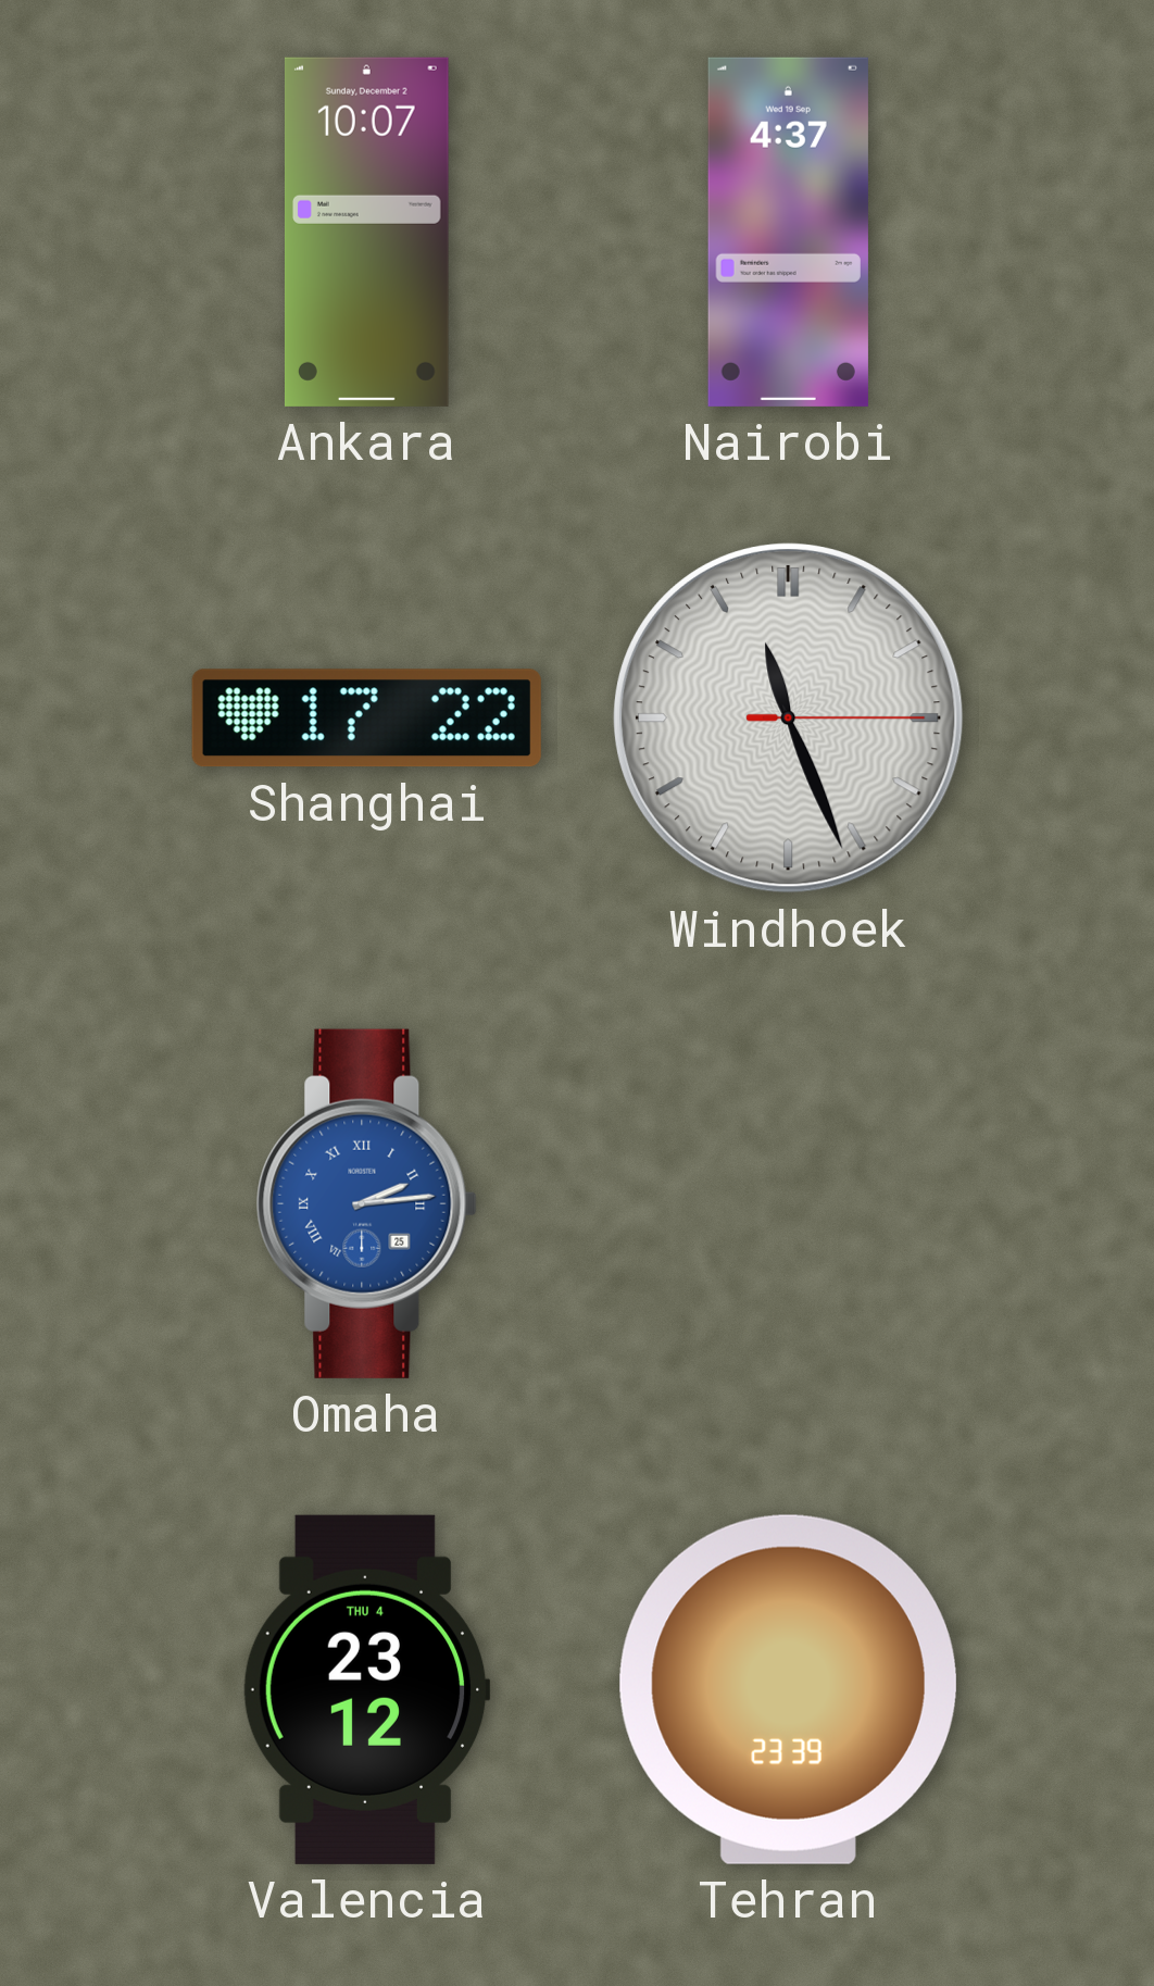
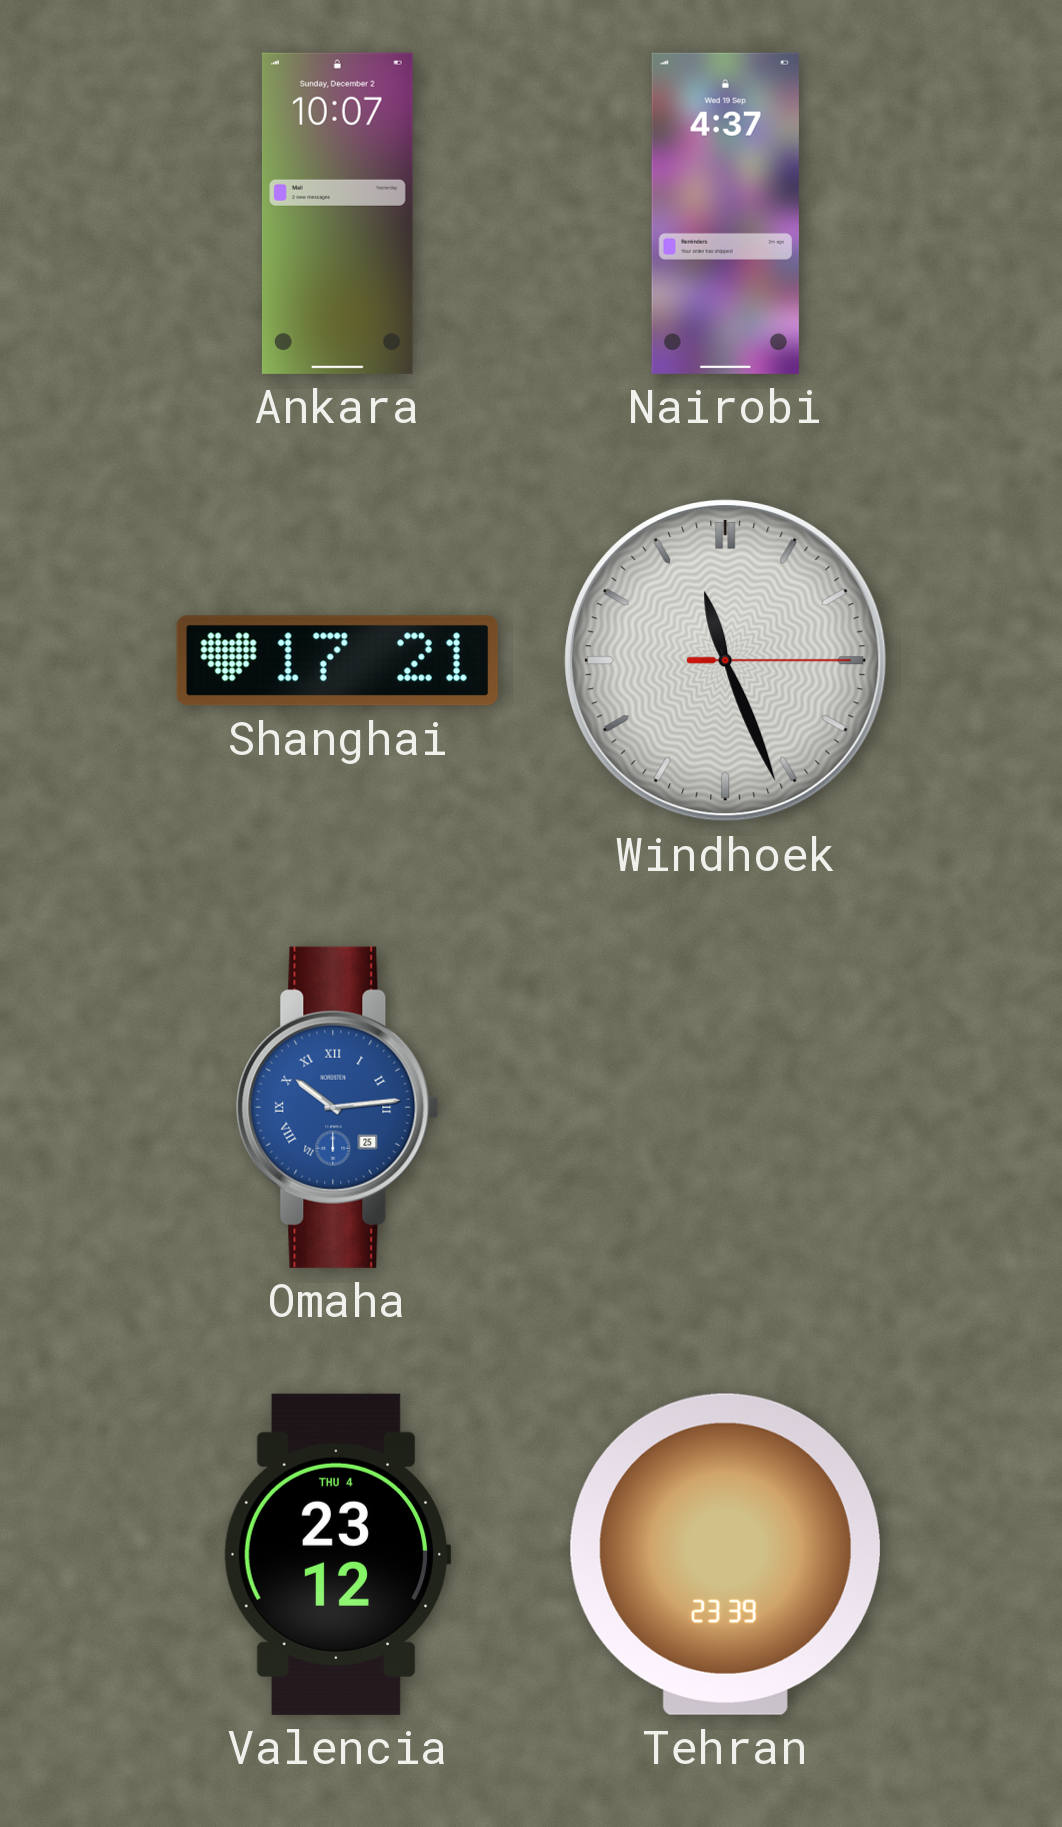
Shanghai: 17:22 -> 17:21
Omaha: 2:14 -> 10:14
